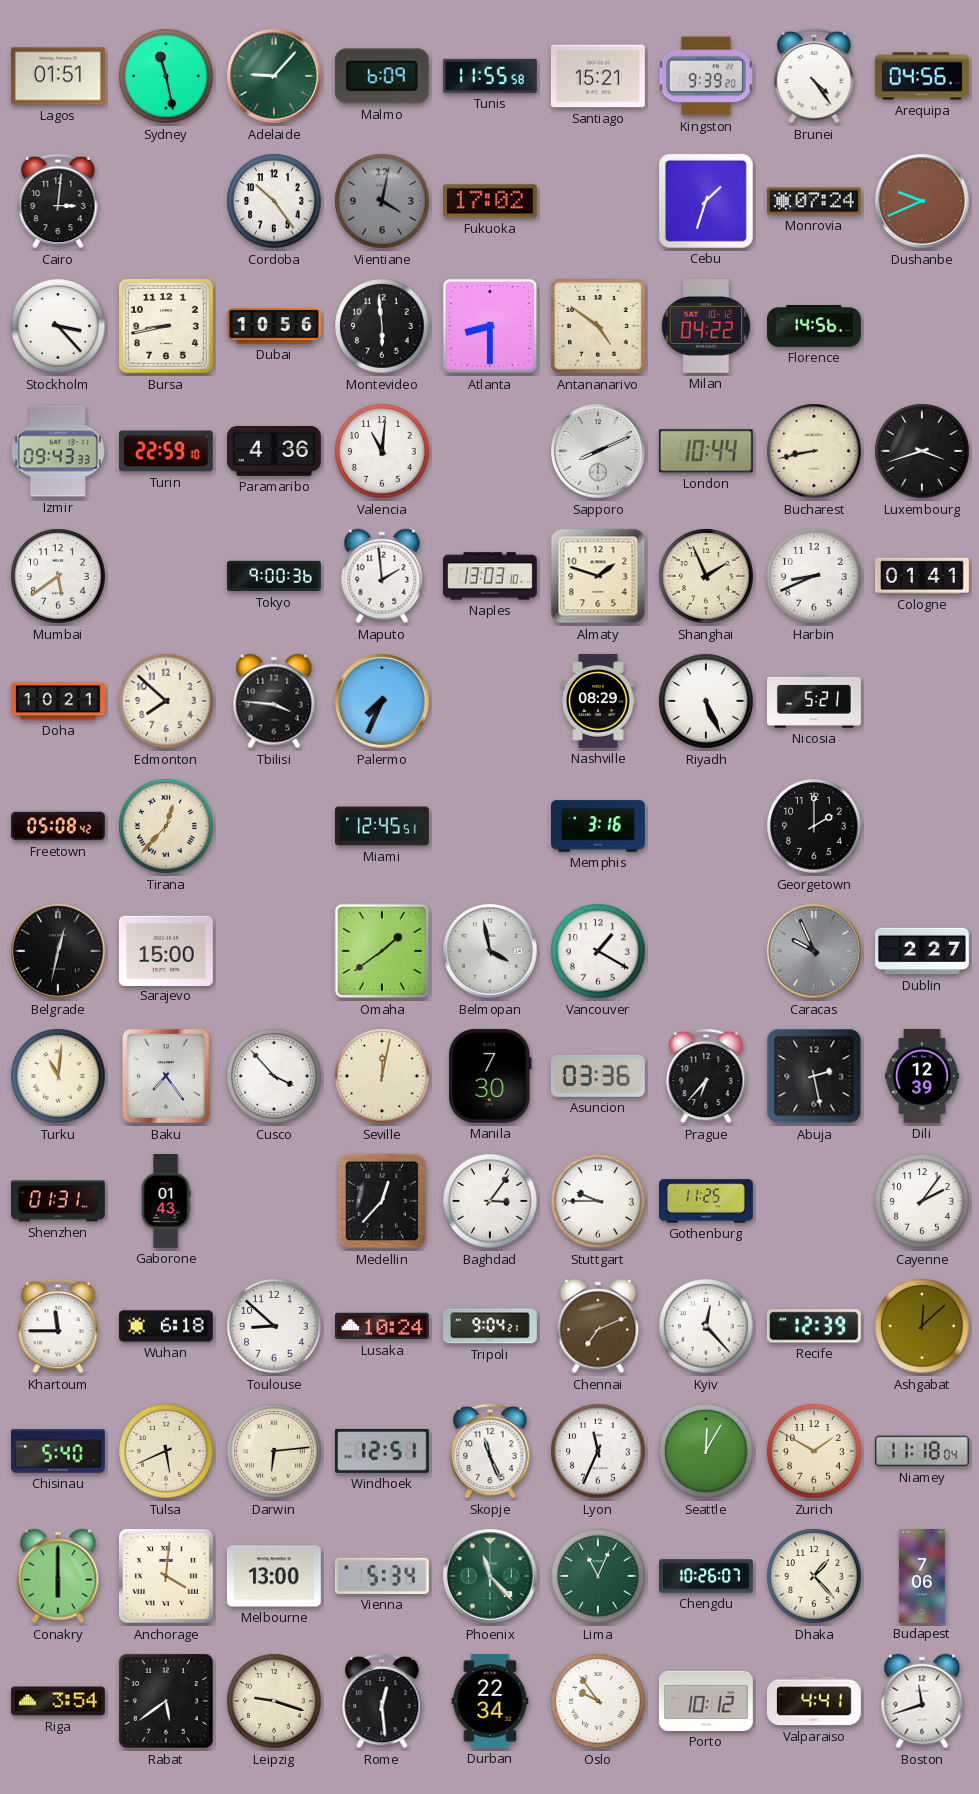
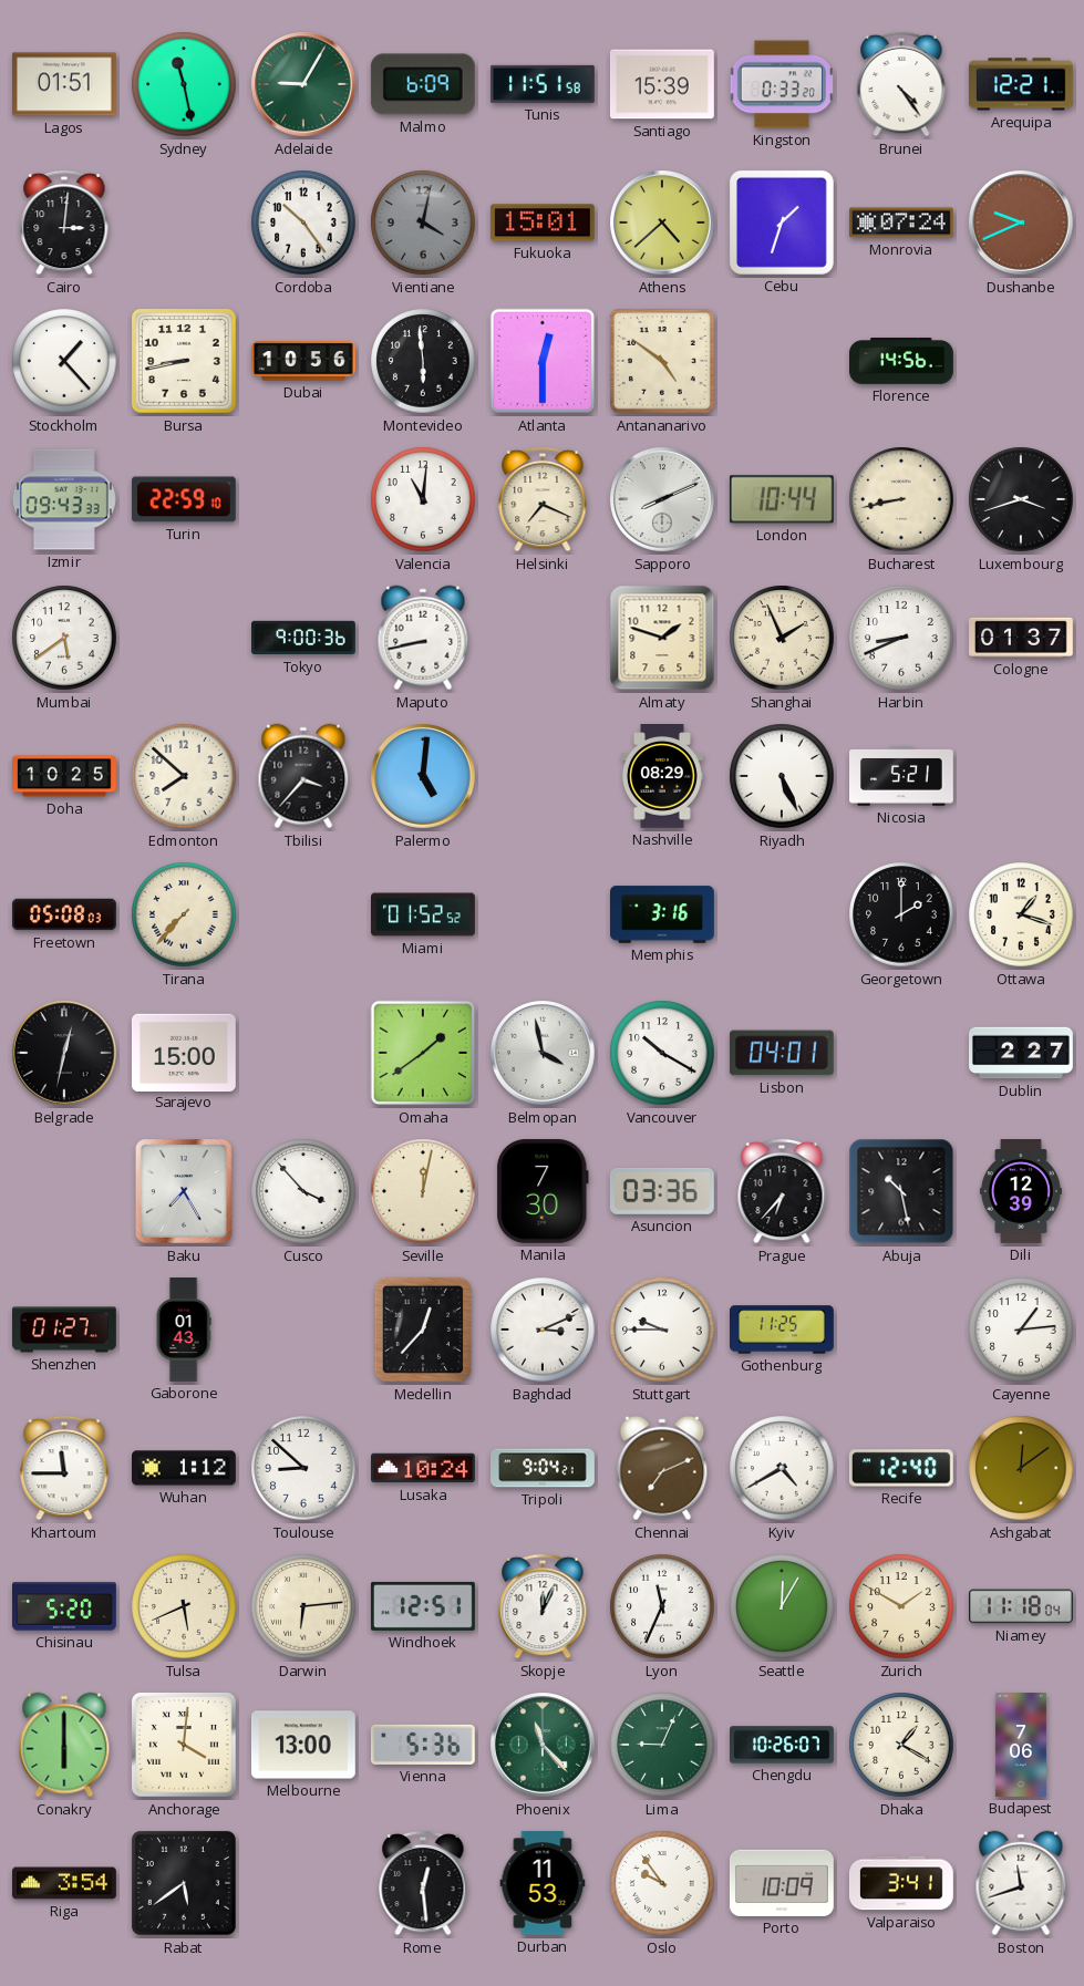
Adelaide: 9:07 -> 9:05
Tunis: 11:55 -> 11:51
Santiago: 15:21 -> 15:39
Kingston: 9:39 -> 0:33
Arequipa: 04:56 -> 12:21
Fukuoka: 17:02 -> 15:01
Athens: none -> 4:38
Stockholm: 3:23 -> 1:23
Atlanta: 8:30 -> 12:30
Milan: 04:22 -> none
Paramaribo: 4:36 -> none
Helsinki: none -> 7:19
Maputo: 1:59 -> 8:43
Naples: 13:03 -> none
Cologne: 01:41 -> 01:37
Doha: 10:21 -> 10:25
Tbilisi: 3:46 -> 3:37
Palermo: 7:34 -> 5:01
Freetown: 05:08:42 -> 05:08:03
Tirana: 12:37 -> 7:37
Miami: 12:45 -> 01:52
Ottawa: none -> 1:18
Vancouver: 1:20 -> 10:20
Lisbon: none -> 04:01
Caracas: 9:56 -> none
Turku: 11:01 -> none
Baku: 7:24 -> 7:25
Abuja: 2:28 -> 10:28
Shenzhen: 01:31 -> 01:27
Baghdad: 3:06 -> 3:11
Cayenne: 2:06 -> 1:14
Wuhan: 6:18 -> 1:12
Kyiv: 12:23 -> 4:40
Recife: 12:39 -> 12:40
Ashgabat: 12:08 -> 12:09
Chisinau: 5:40 -> 5:20
Skopje: 11:26 -> 12:04
Vienna: 5:34 -> 5:36
Lima: 11:04 -> 9:04
Dhaka: 1:23 -> 1:20
Leipzig: 9:18 -> none
Durban: 22:34 -> 11:53
Porto: 10:12 -> 10:09
Valparaiso: 4:41 -> 3:41
